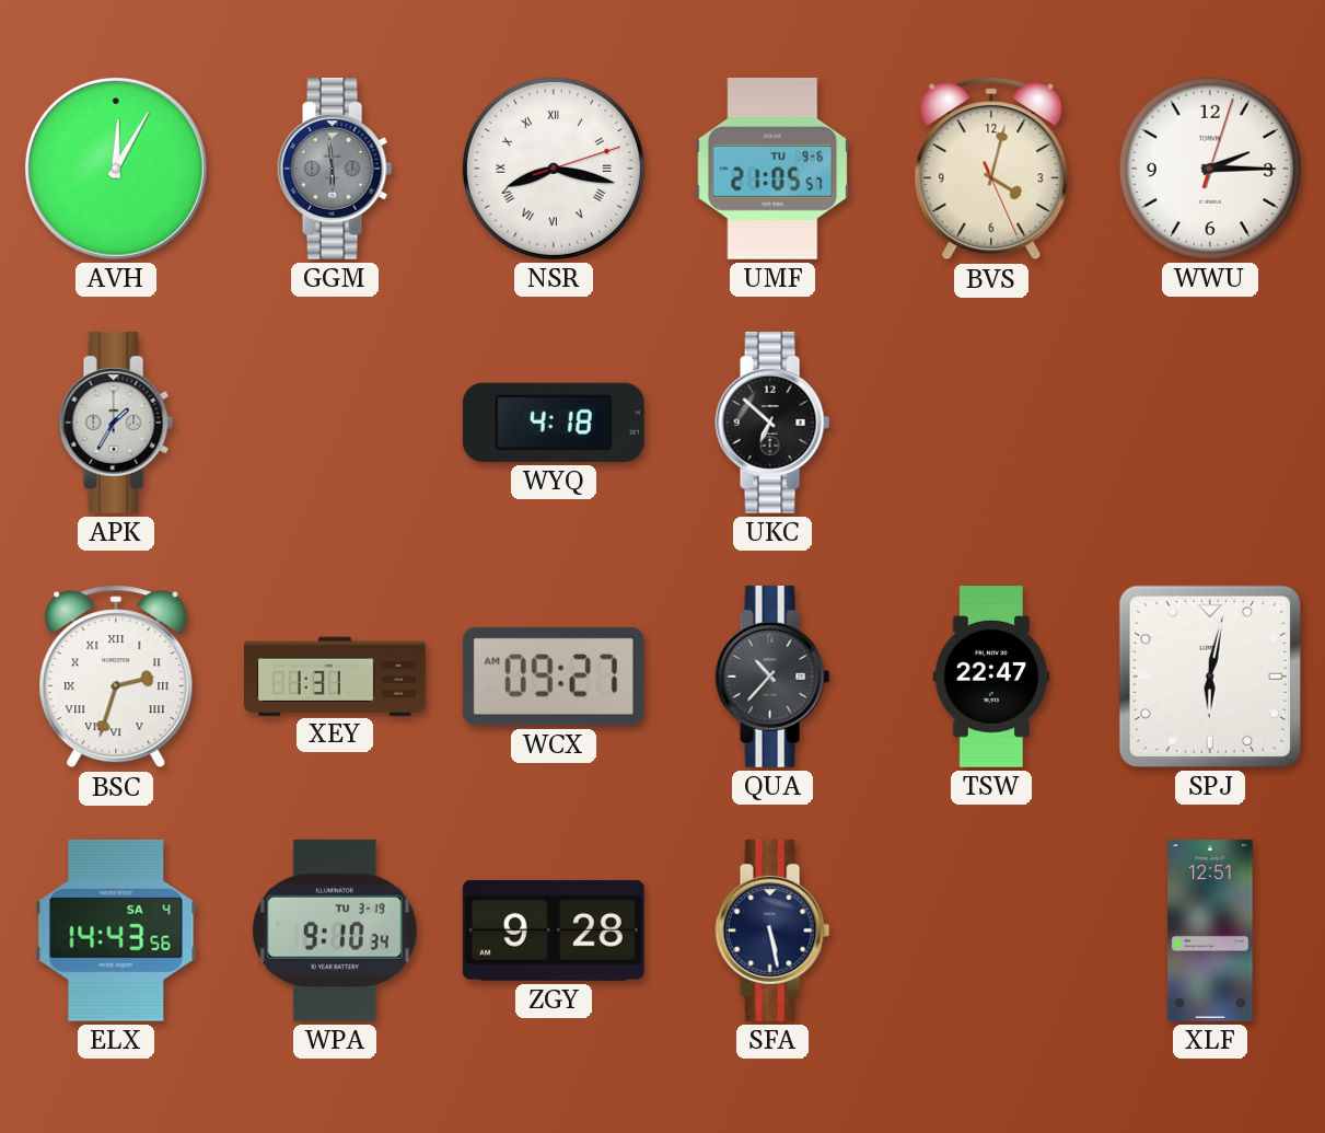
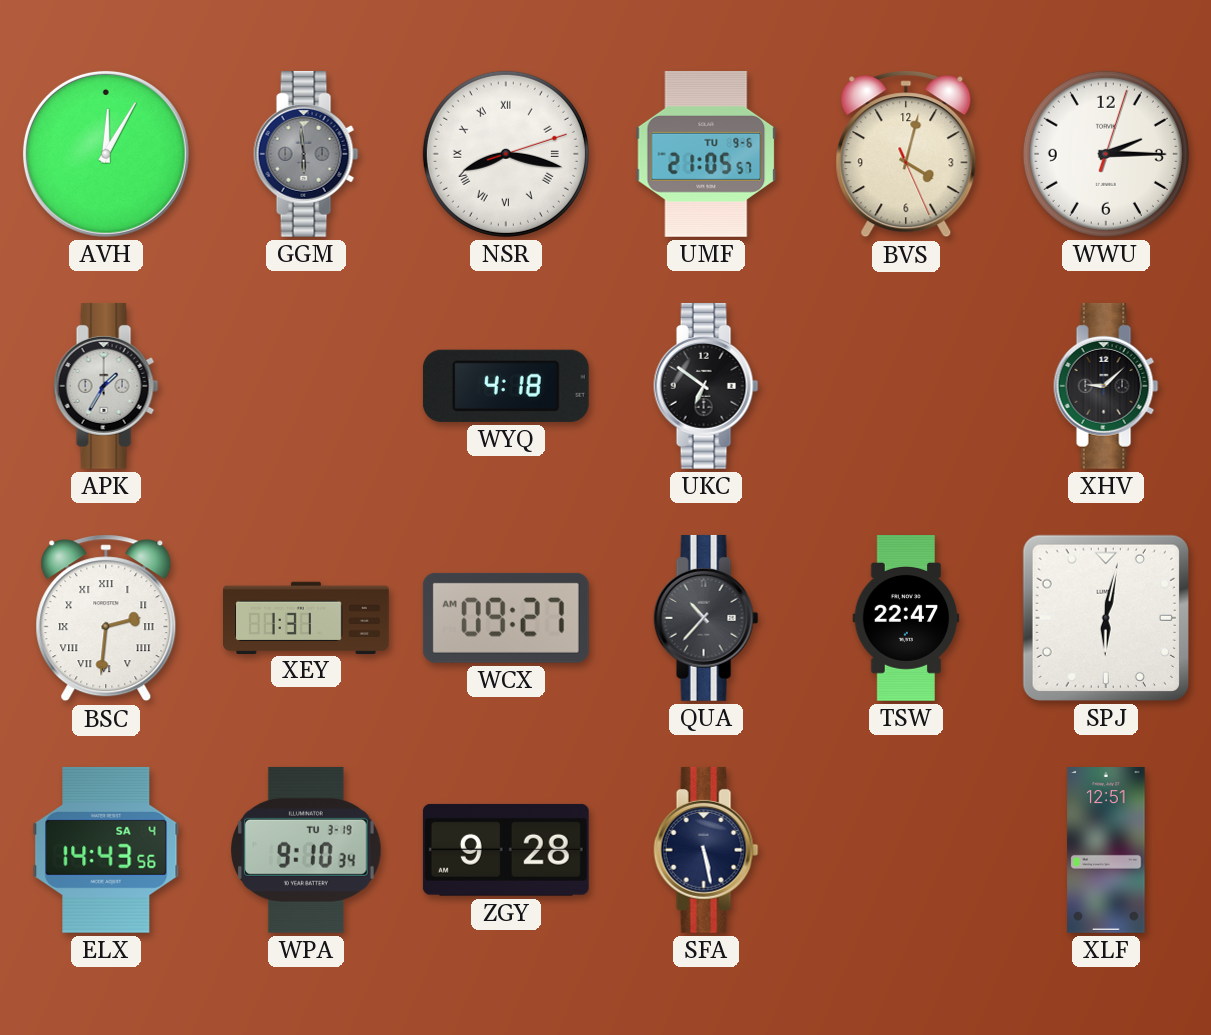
UKC: 6:52 -> 6:51
XHV: none -> 9:08
BSC: 2:33 -> 2:31
